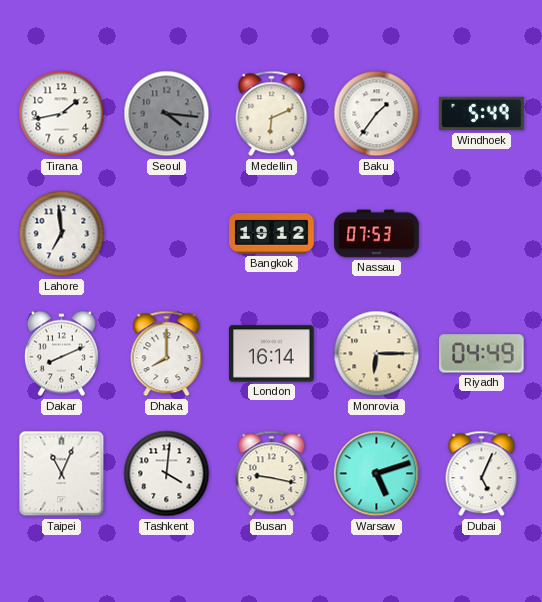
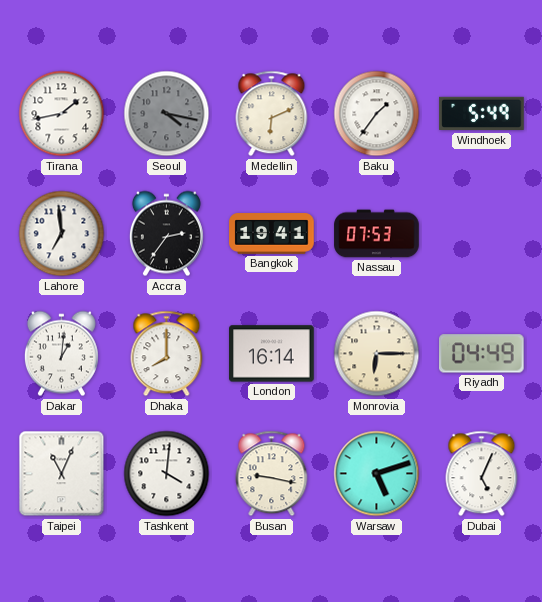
Seoul: 4:16 -> 4:17
Accra: none -> 2:36
Bangkok: 19:12 -> 19:41
Dakar: 8:11 -> 1:01
